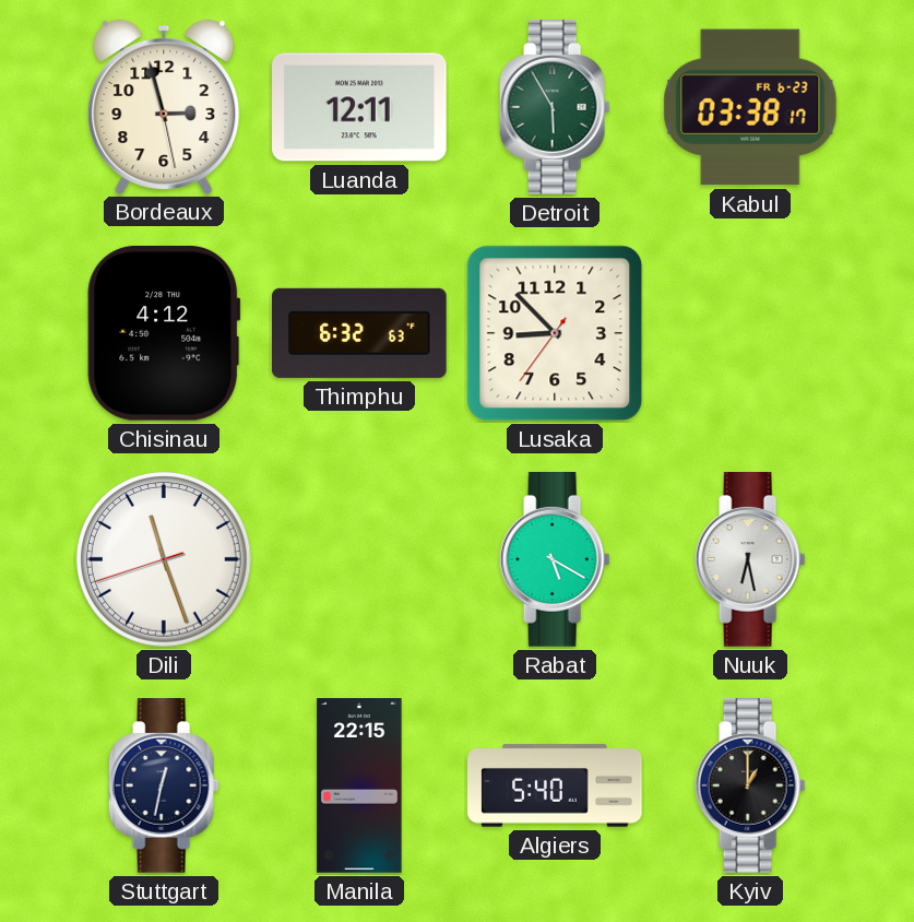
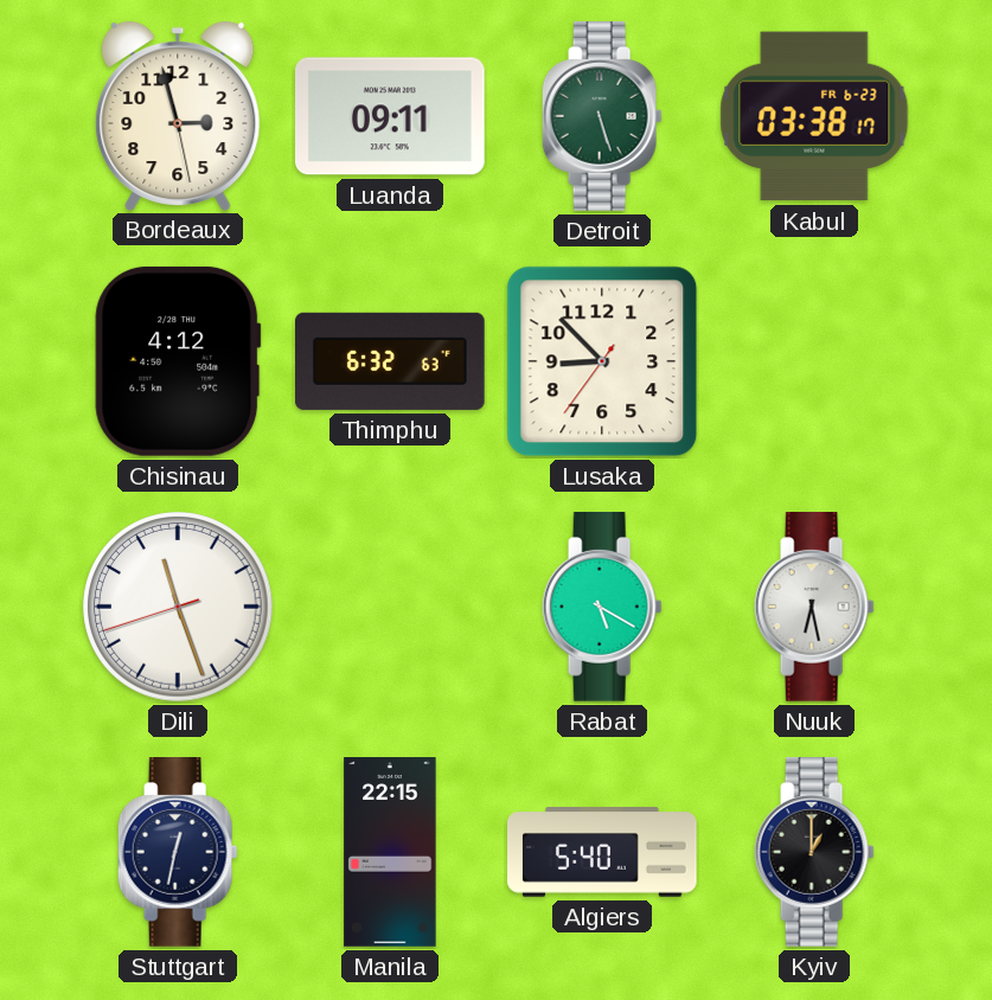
Luanda: 12:11 -> 09:11
Detroit: 5:55 -> 5:27
